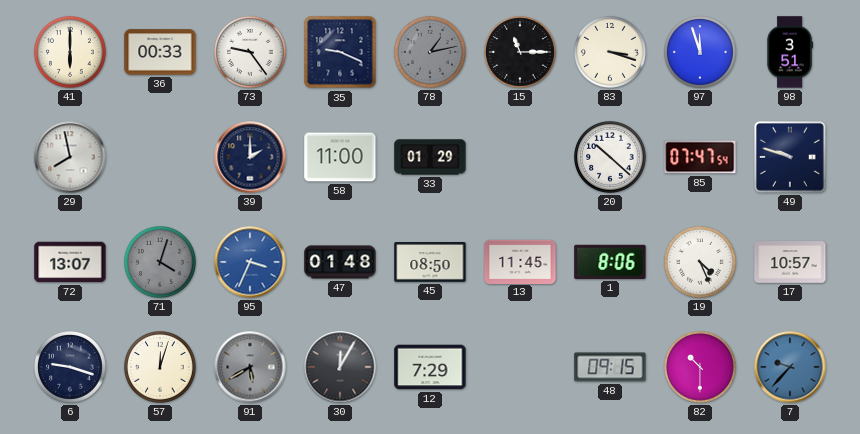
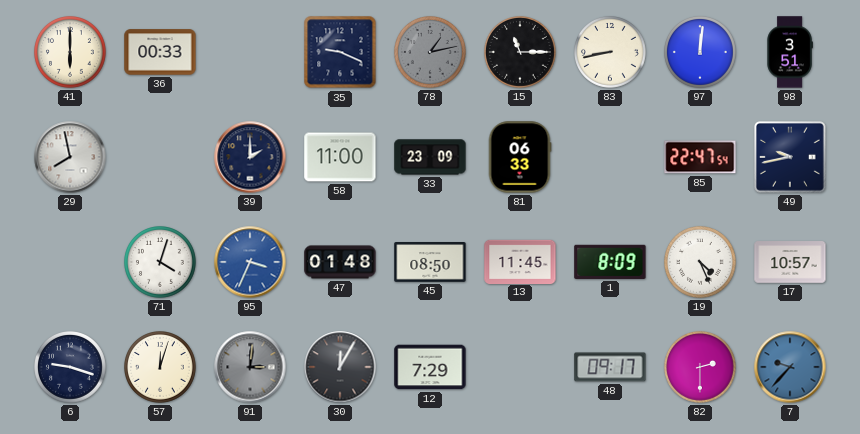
73: 9:24 -> none
83: 3:18 -> 8:43
97: 11:57 -> 12:01
33: 01:29 -> 23:09
81: none -> 06:33
20: 10:22 -> none
85: 07:47 -> 22:47
49: 9:48 -> 9:43
72: 13:07 -> none
71 dial: grey -> white
1: 8:06 -> 8:09
91: 5:40 -> 3:01
48: 09:15 -> 09:17
82: 10:30 -> 2:30
